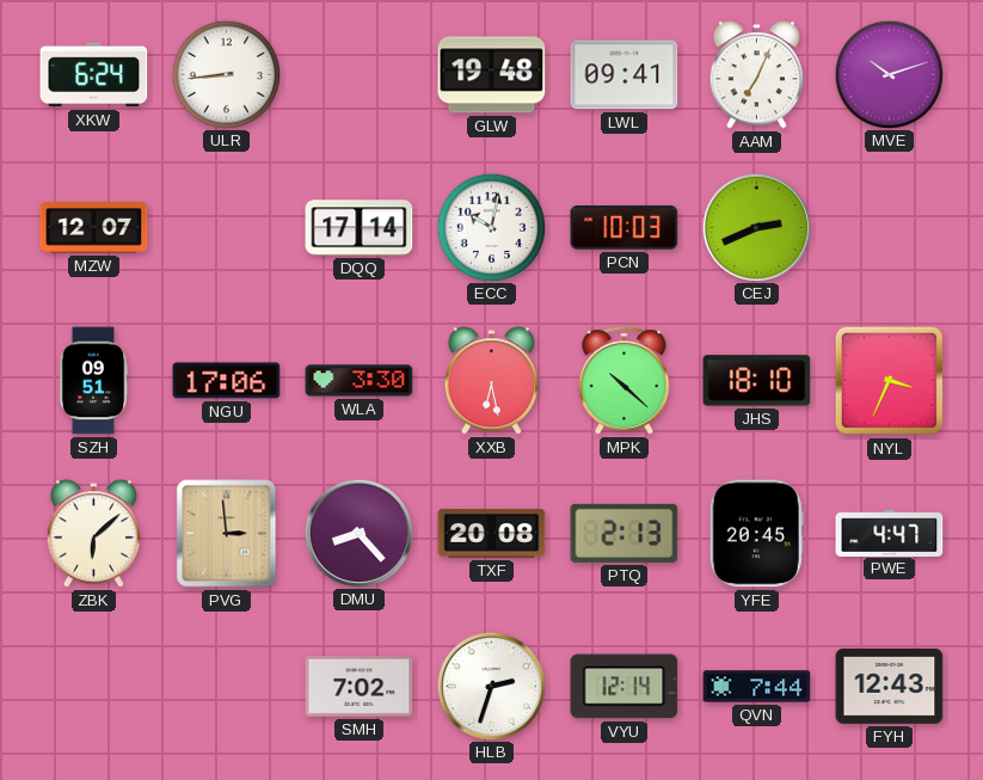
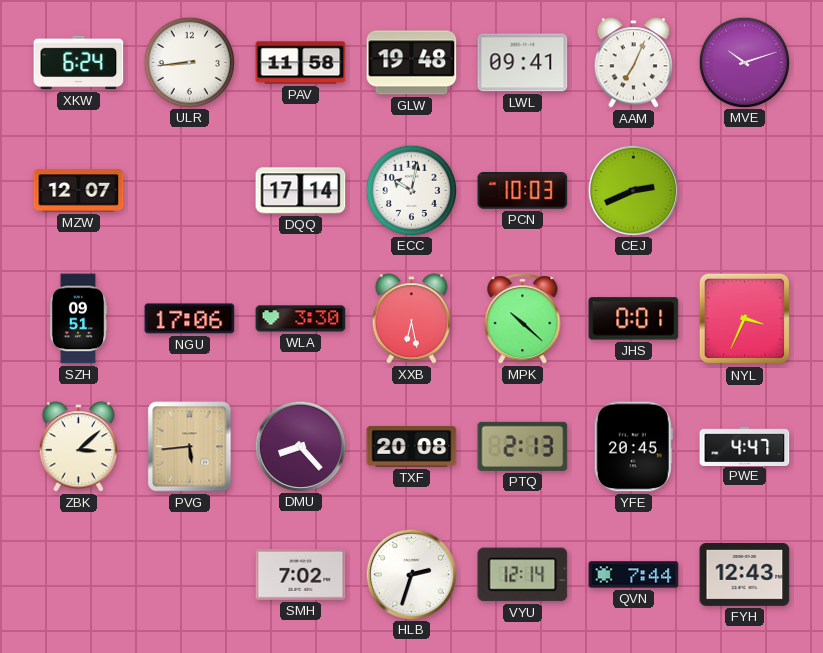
PAV: none -> 11:58
JHS: 18:10 -> 0:01
ZBK: 6:08 -> 3:08
PVG: 2:59 -> 5:44
